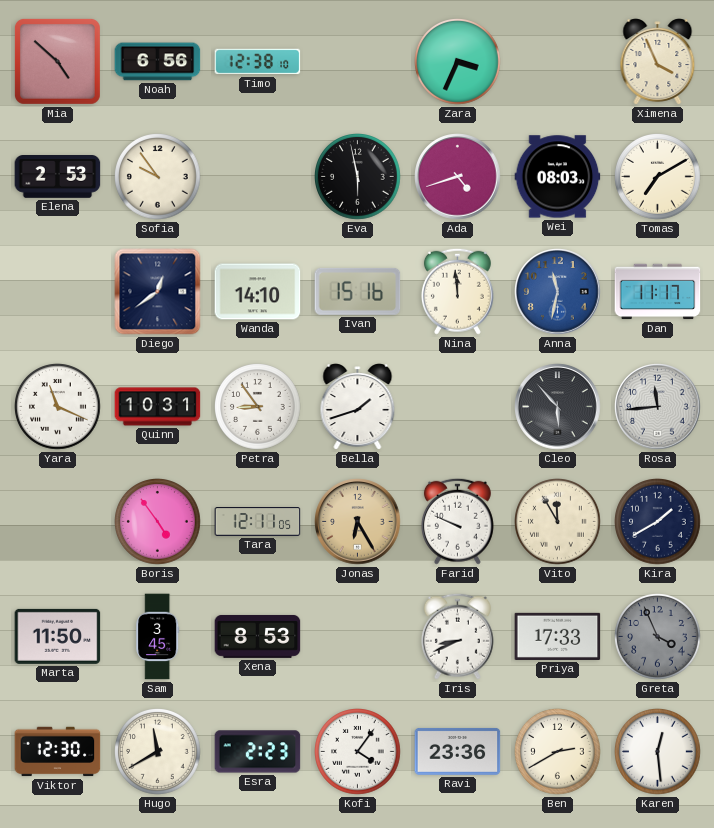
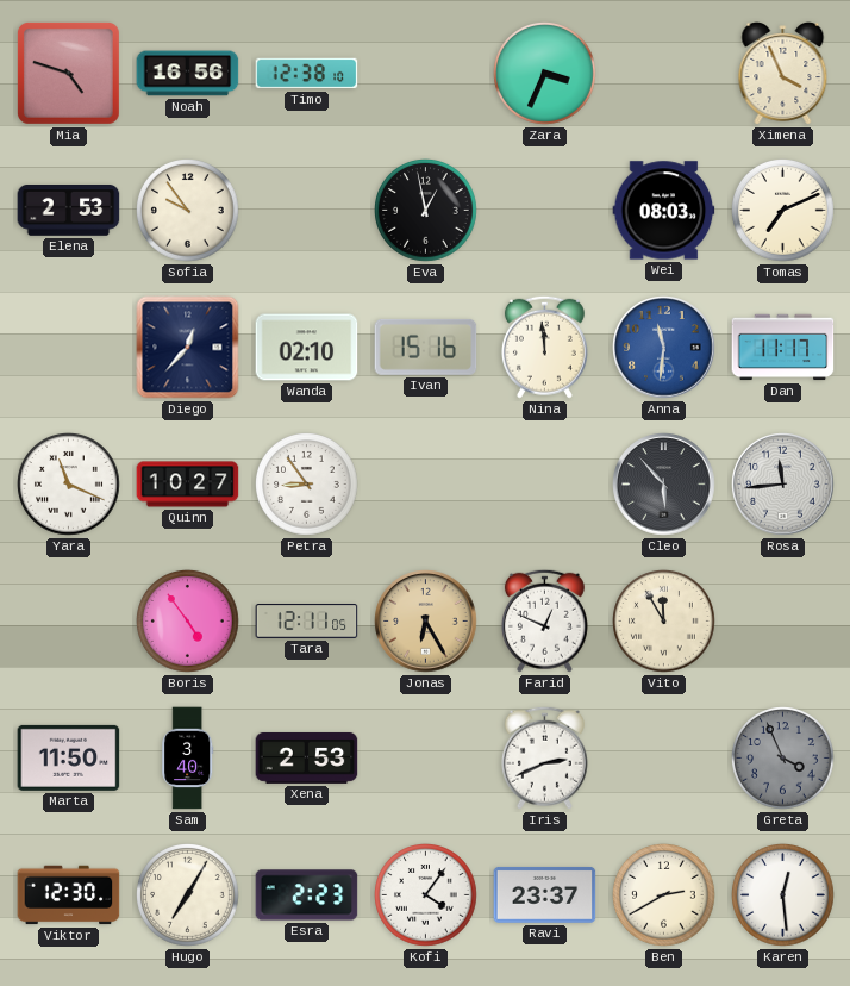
Mia: 4:52 -> 4:48
Noah: 6:56 -> 16:56
Eva: 5:58 -> 12:58
Ada: 4:42 -> none
Tomas: 7:10 -> 7:11
Diego: 12:39 -> 12:37
Wanda: 14:10 -> 02:10
Anna: 11:32 -> 11:31
Quinn: 10:31 -> 10:27
Bella: 1:42 -> none
Farid: 9:49 -> 12:49
Kira: 1:40 -> none
Sam: 3:45 -> 3:40
Xena: 8:53 -> 2:53
Iris: 8:41 -> 2:41
Priya: 17:33 -> none
Hugo: 11:40 -> 7:05
Ravi: 23:36 -> 23:37
